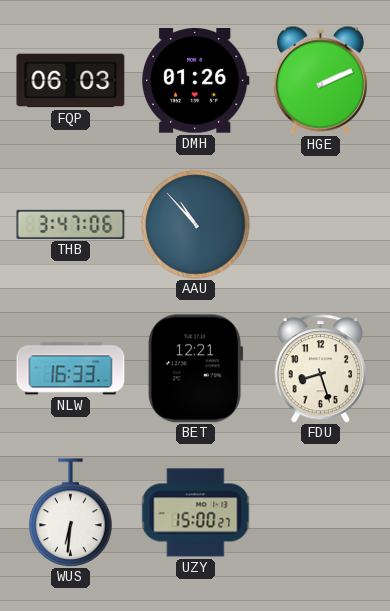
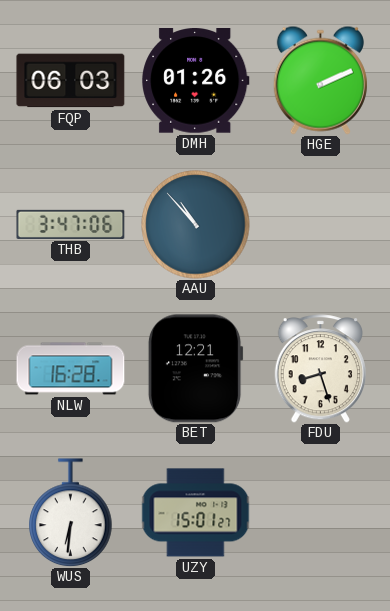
NLW: 16:33 -> 16:28
UZY: 15:00 -> 15:01
